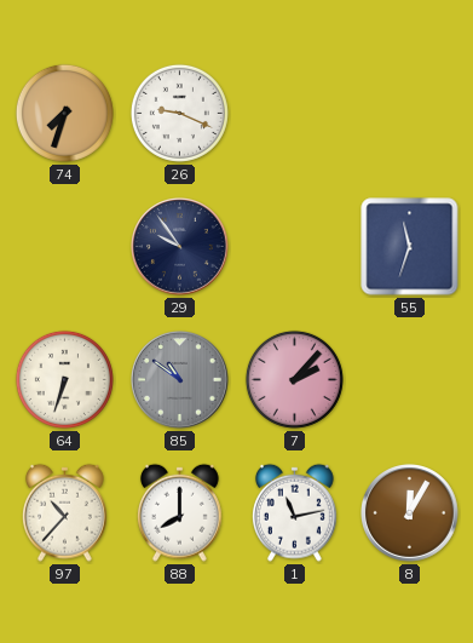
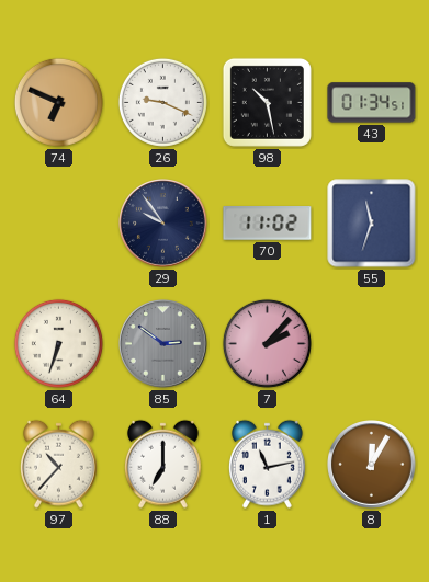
74: 7:33 -> 6:49
98: none -> 10:28
43: none -> 01:34
70: none -> 11:02
85: 10:51 -> 2:51
88: 8:00 -> 7:00
